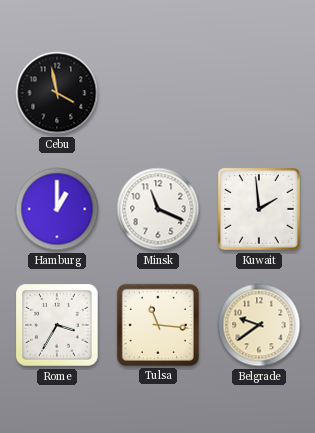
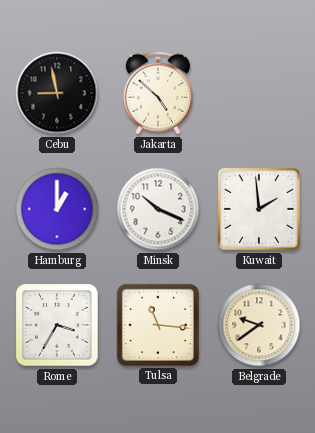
Cebu: 3:58 -> 8:58
Jakarta: none -> 4:52
Minsk: 11:19 -> 10:19
